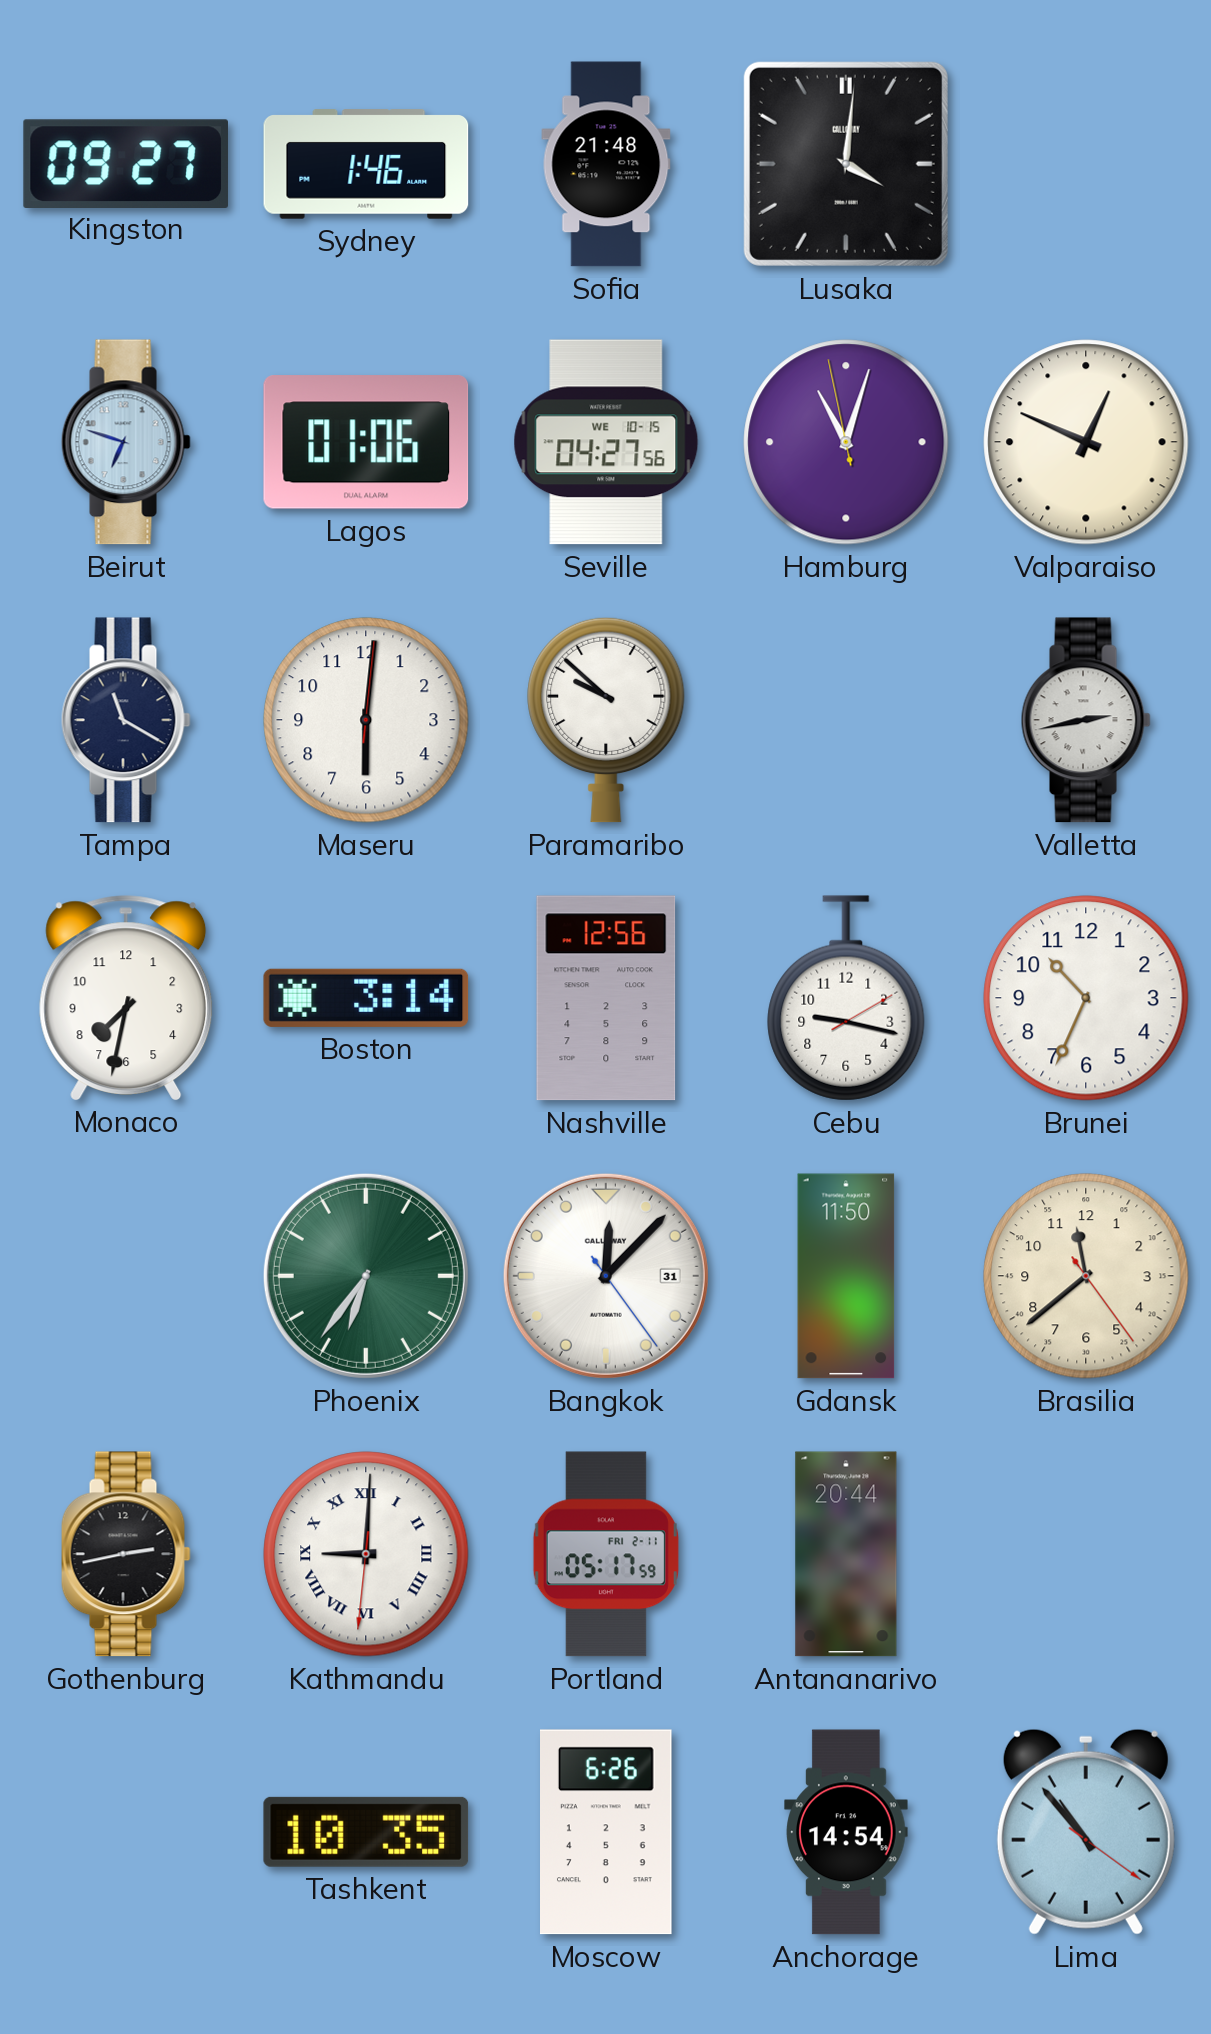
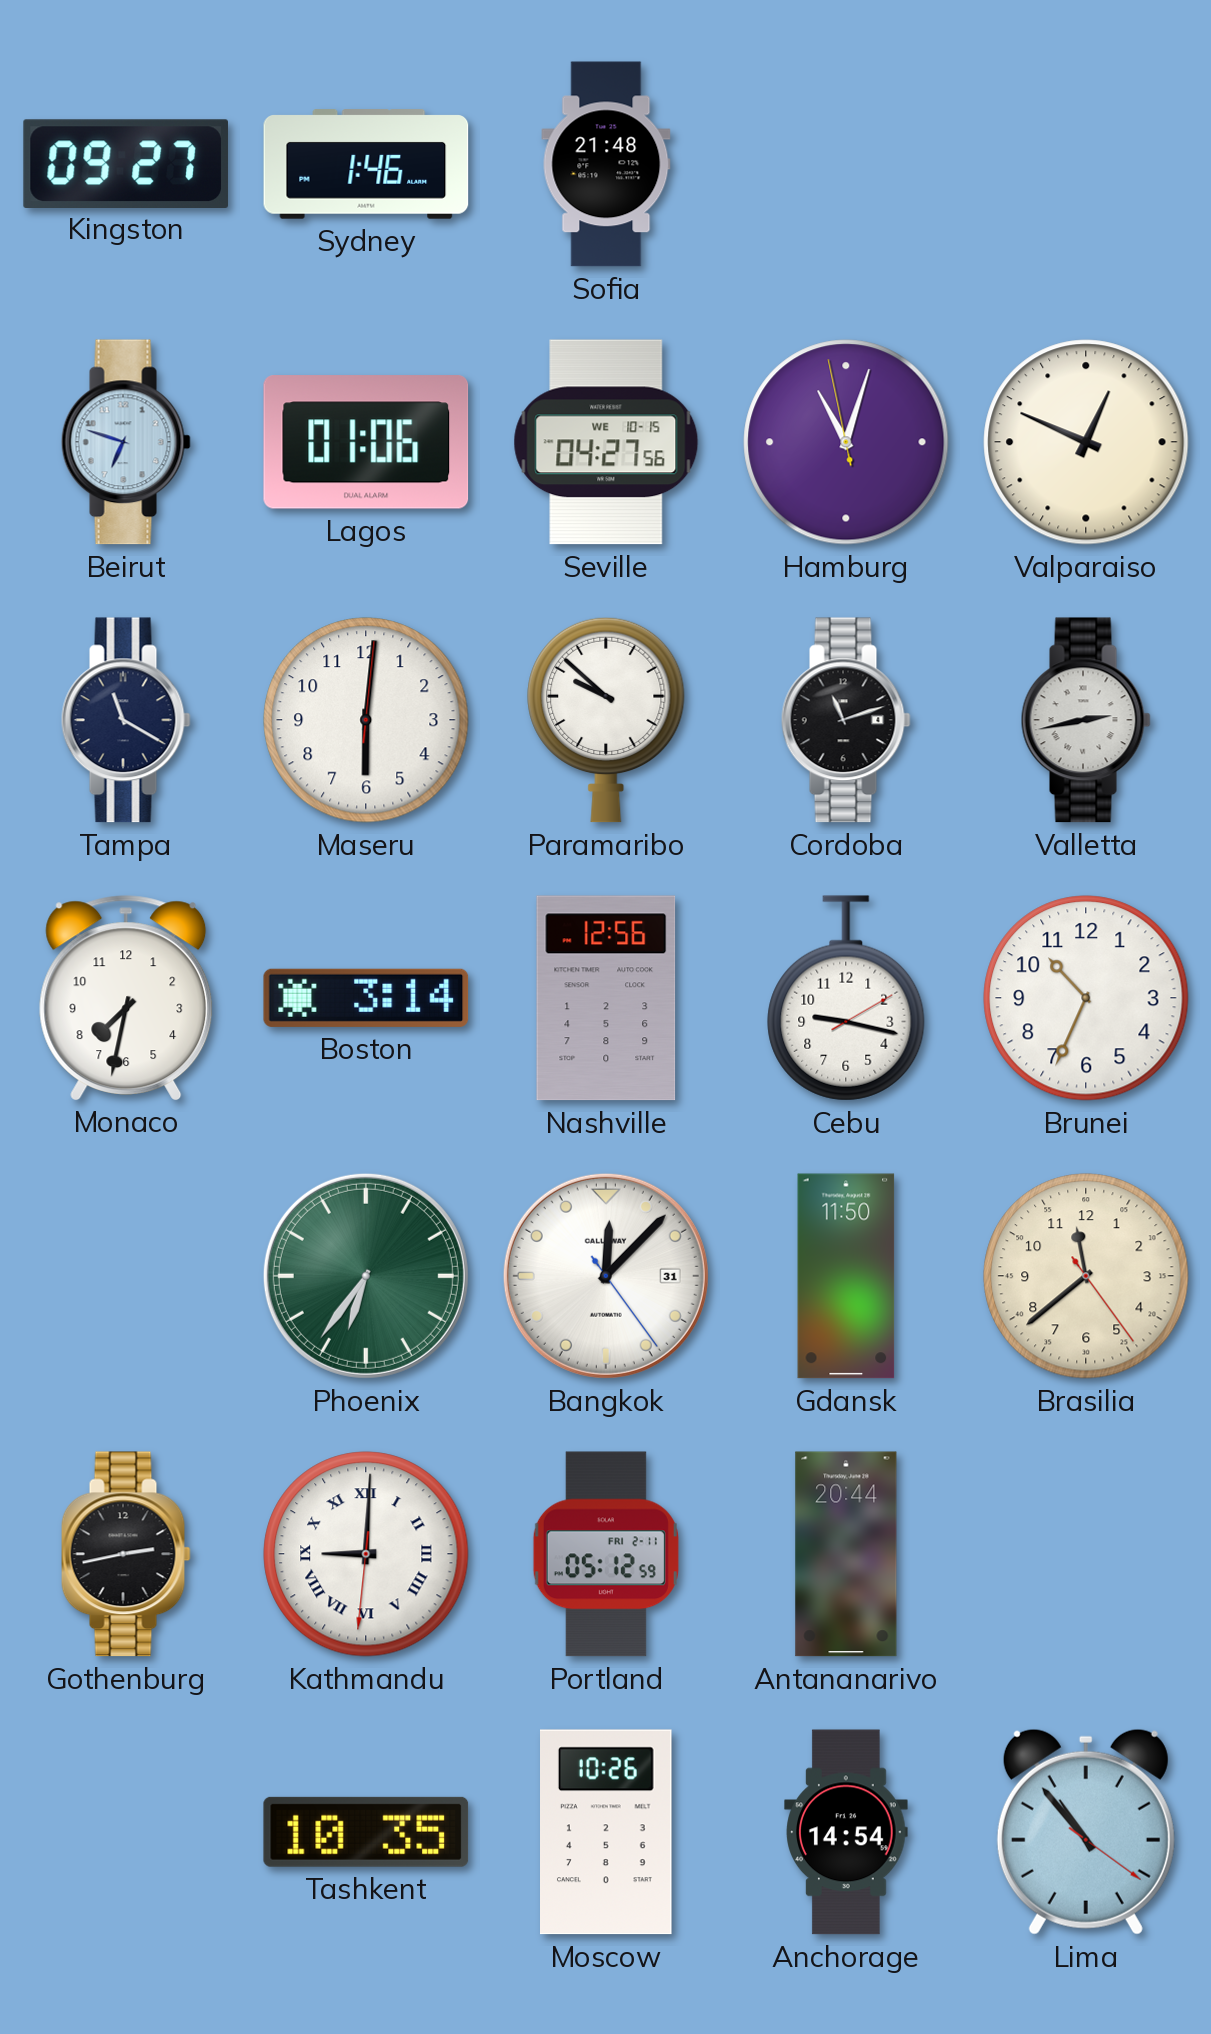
Lusaka: 4:01 -> none
Cordoba: none -> 11:12
Portland: 05:17 -> 05:12
Moscow: 6:26 -> 10:26
